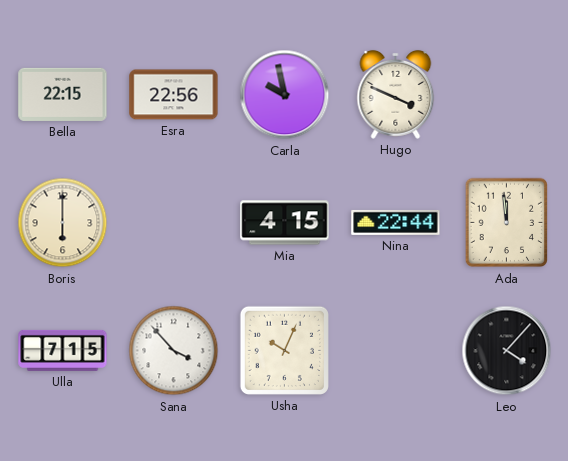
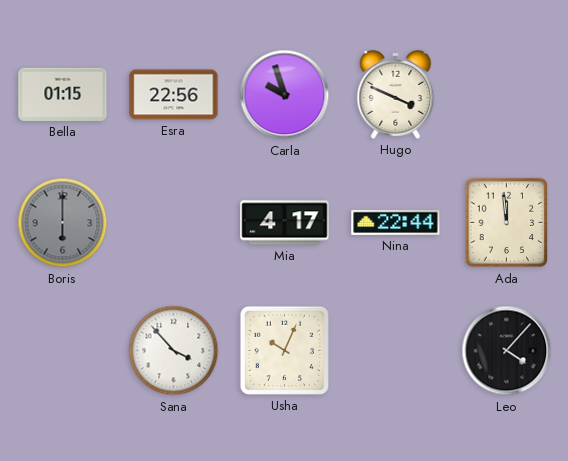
Bella: 22:15 -> 01:15
Carla: 9:58 -> 9:57
Boris dial: cream -> grey
Mia: 4:15 -> 4:17
Ulla: 7:15 -> none
